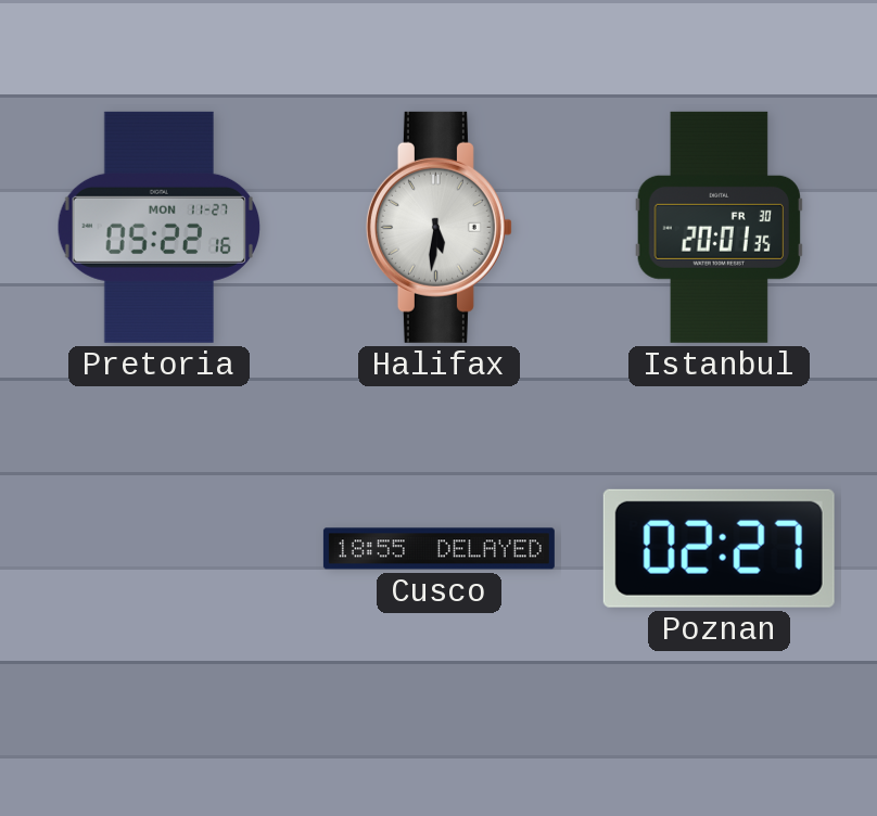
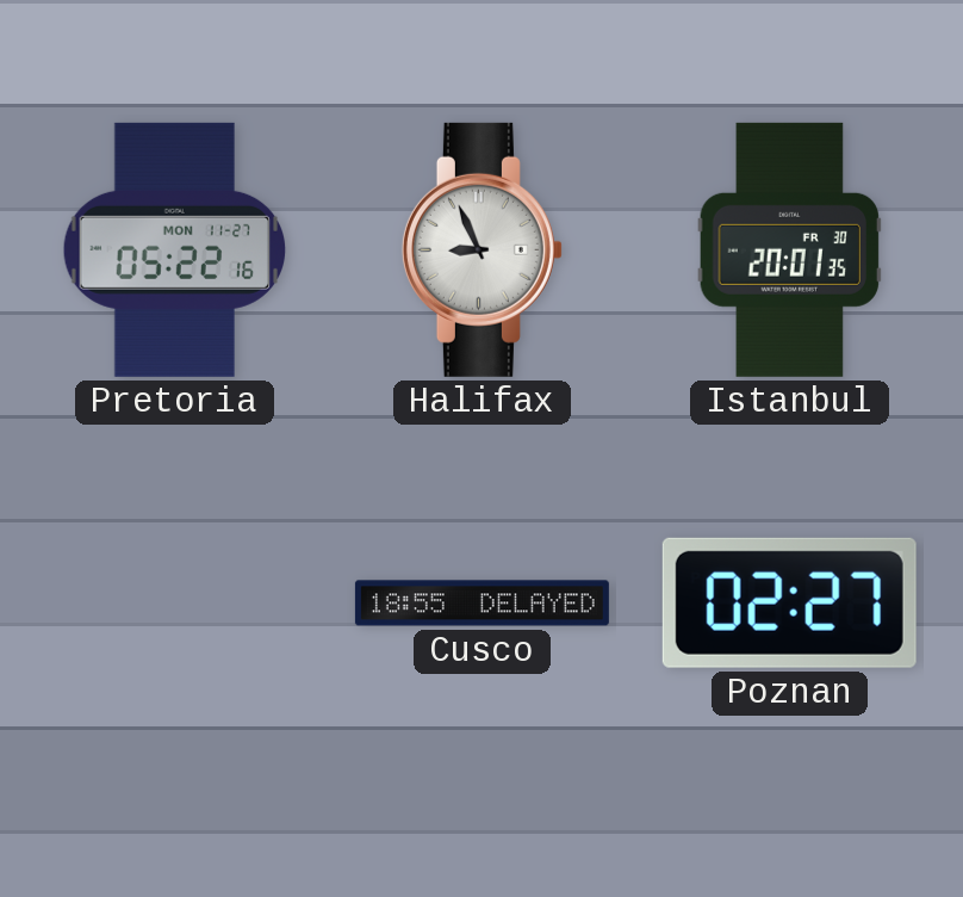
Halifax: 5:31 -> 8:56
